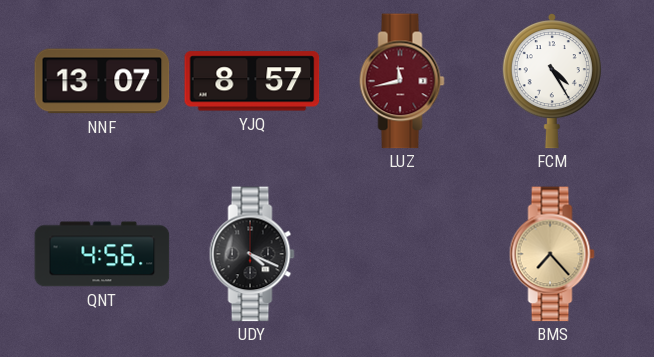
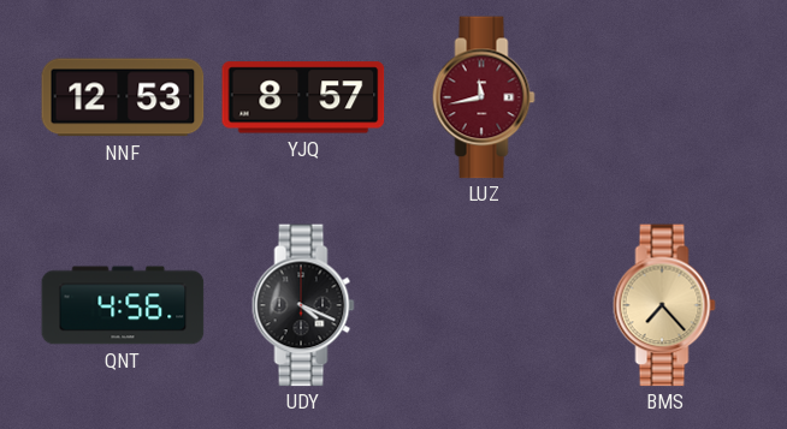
NNF: 13:07 -> 12:53
FCM: 4:25 -> none
